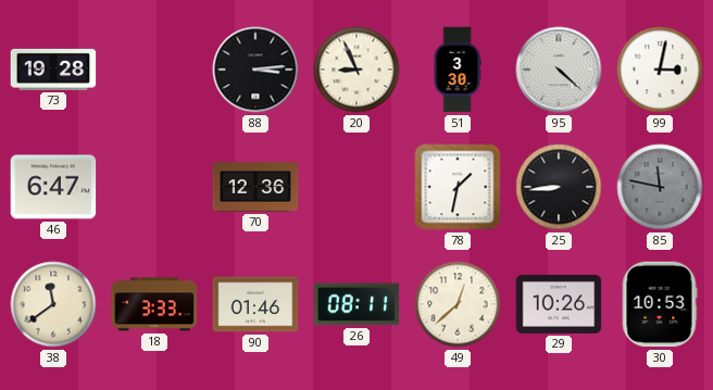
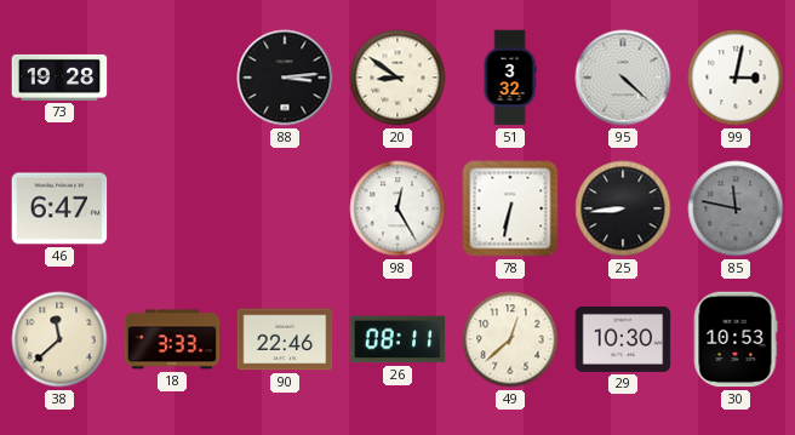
20: 8:56 -> 8:51
51: 3:30 -> 3:32
70: 12:36 -> none
98: none -> 12:25
78: 1:32 -> 6:32
38: 11:39 -> 11:38
90: 01:46 -> 22:46
29: 10:26 -> 10:30
